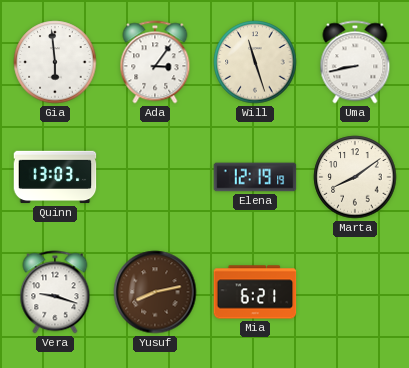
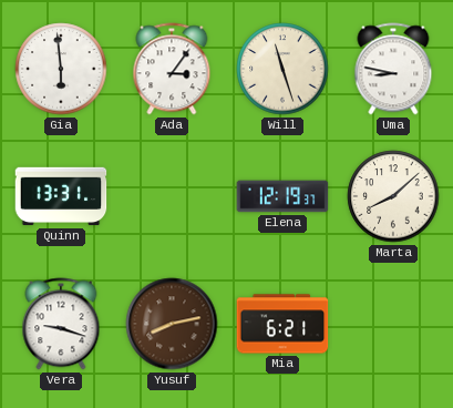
Uma: 8:43 -> 8:47
Quinn: 13:03 -> 13:31
Elena: 12:19:19 -> 12:19:37
Marta: 8:09 -> 8:08
